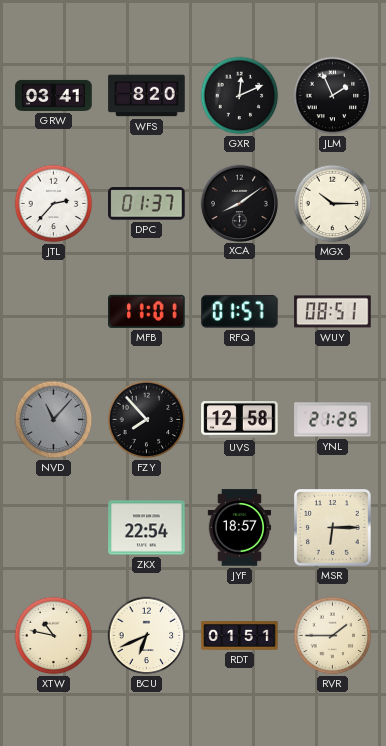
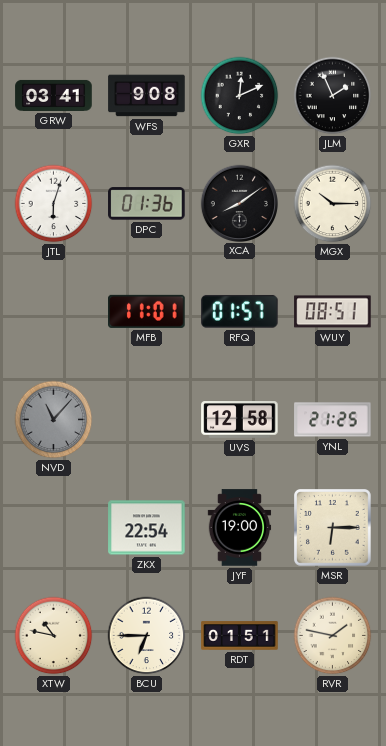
WFS: 8:20 -> 9:08
JTL: 2:37 -> 6:03
DPC: 01:37 -> 01:36
FZY: 7:53 -> none
JYF: 18:57 -> 19:00
BCU: 6:41 -> 6:45
RVR: 1:45 -> 1:47
